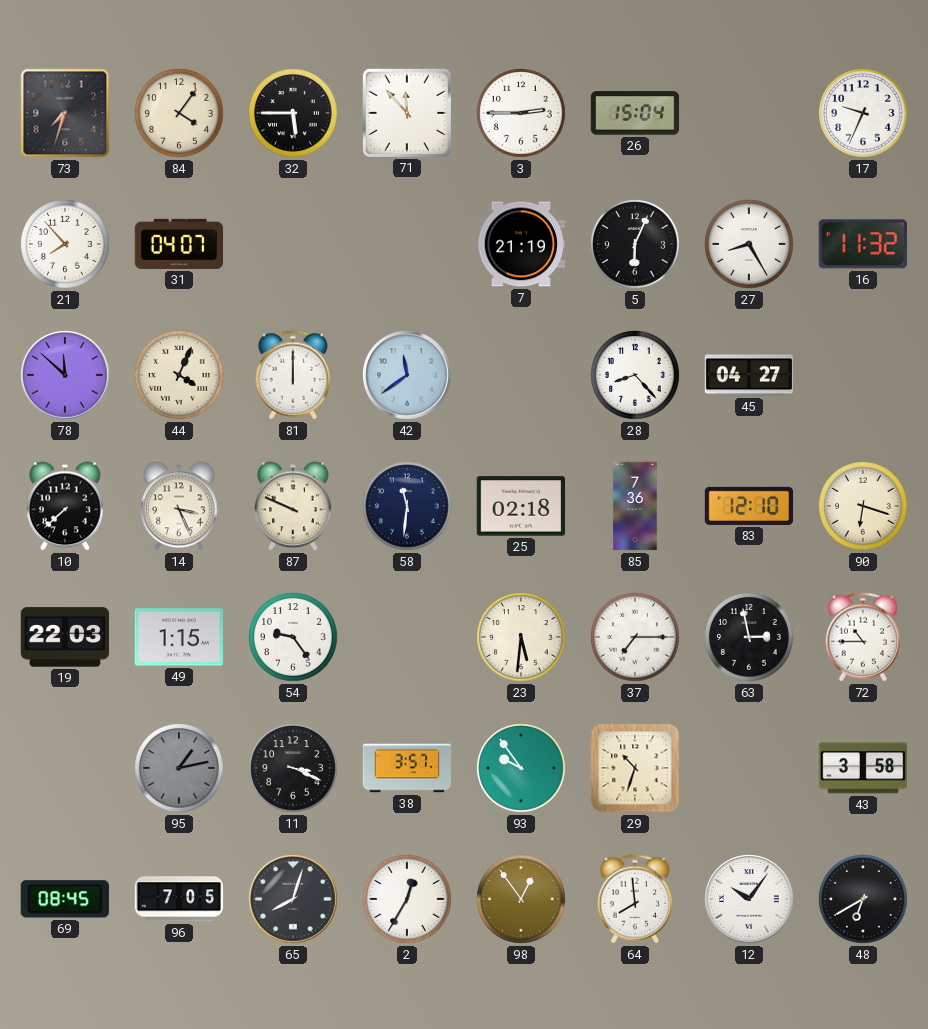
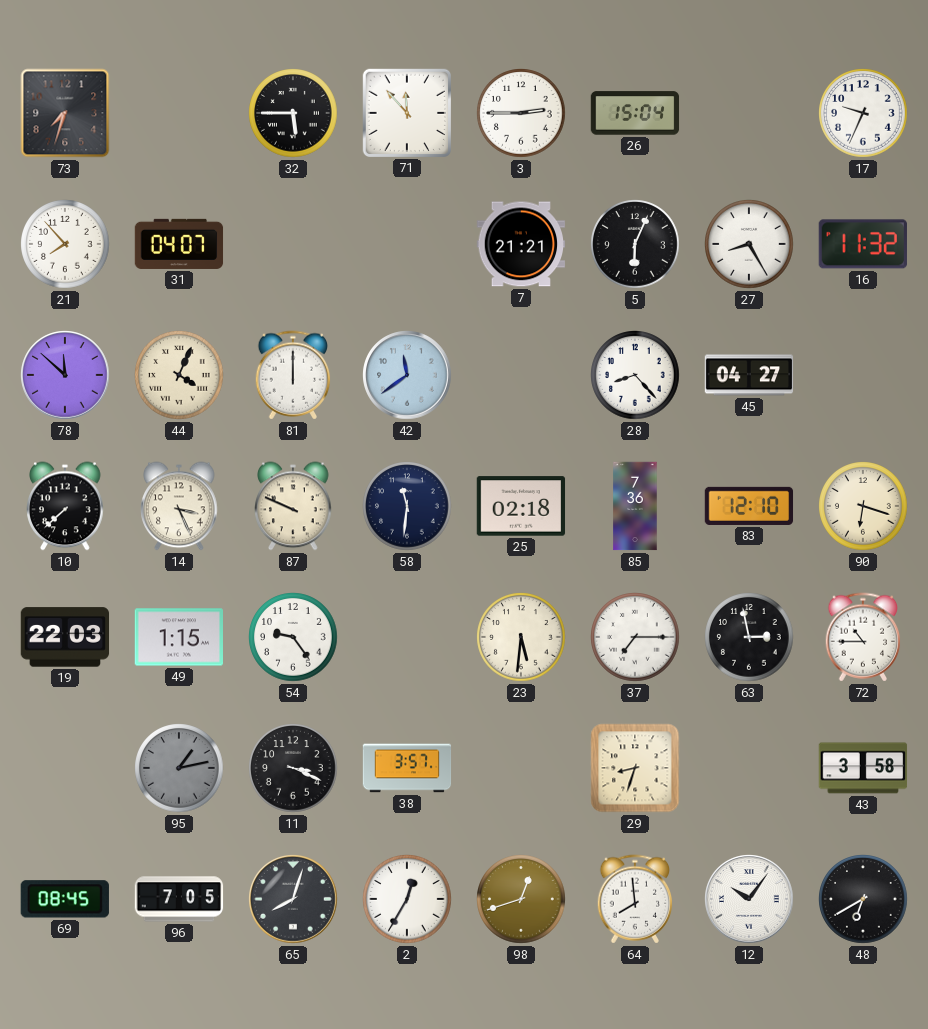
84: 4:06 -> none
7: 21:19 -> 21:21
93: 9:54 -> none
29: 10:33 -> 8:33
98: 12:54 -> 12:42
